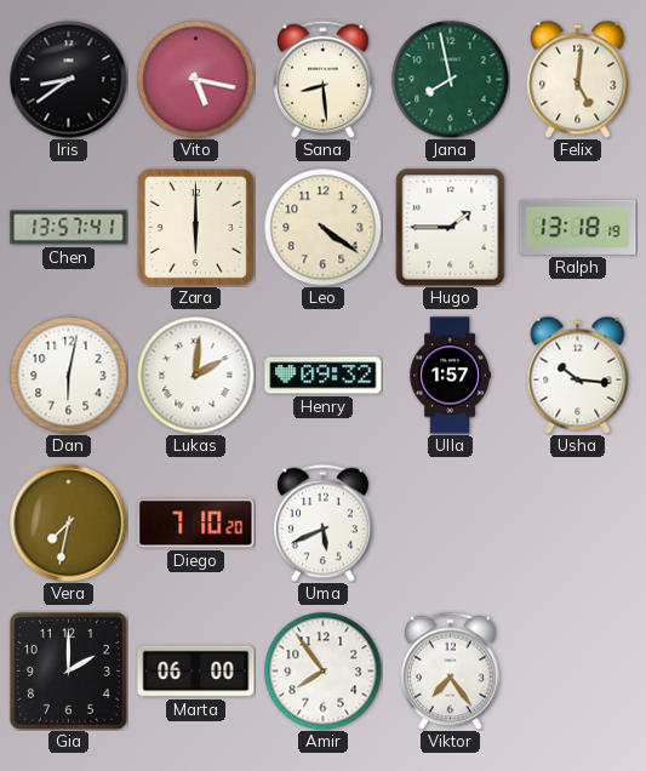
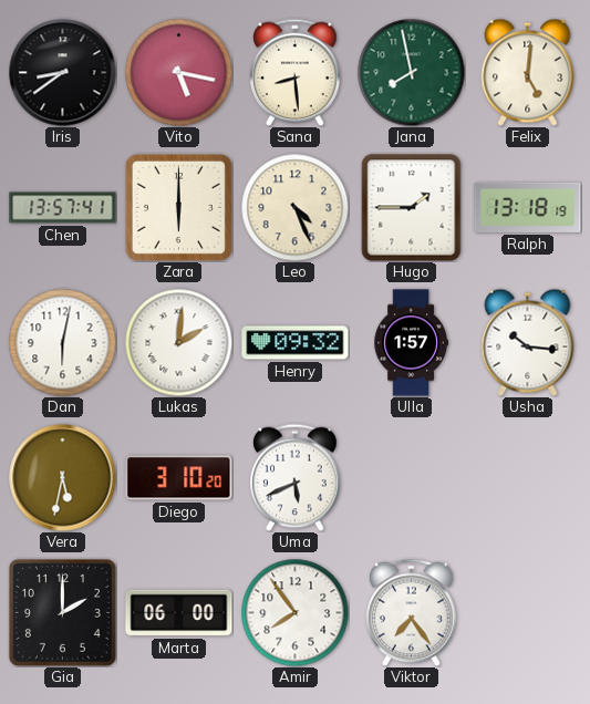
Leo: 4:21 -> 4:26
Vera: 7:32 -> 5:32
Diego: 7:10 -> 3:10
